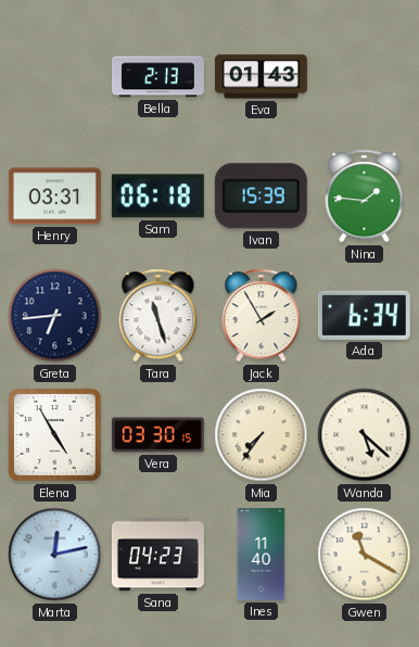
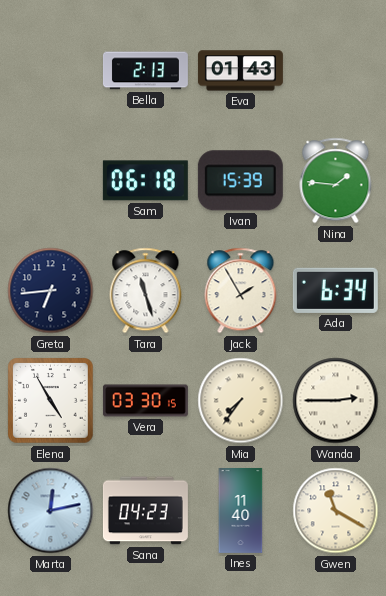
Henry: 03:31 -> none
Wanda: 5:22 -> 2:45
